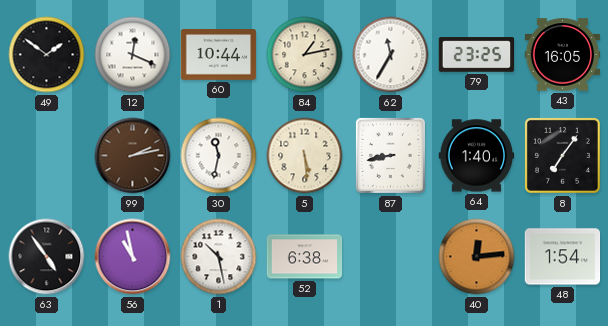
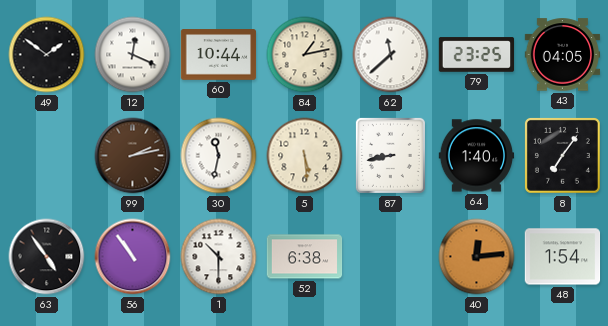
62: 11:35 -> 11:38
43: 16:05 -> 04:05
56: 10:58 -> 10:54
1: 10:28 -> 10:30
